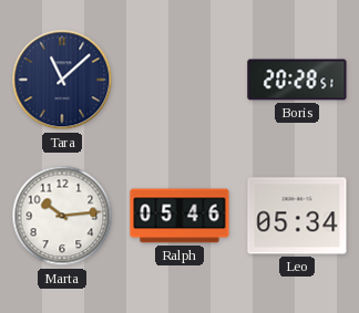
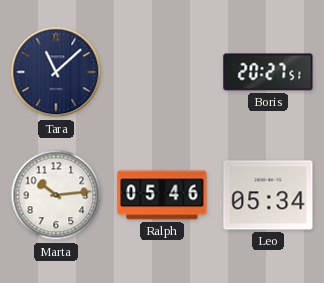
Boris: 20:28 -> 20:27
